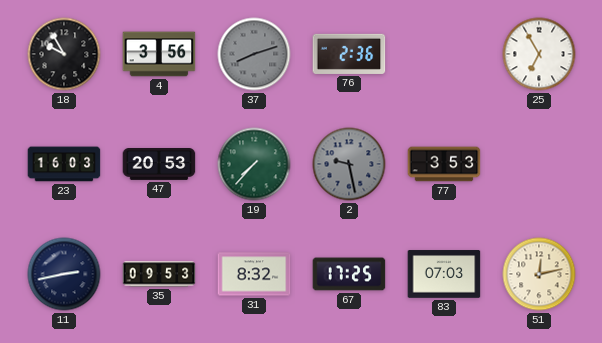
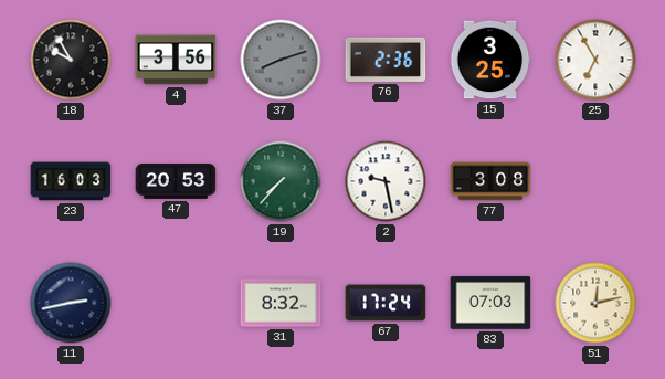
15: none -> 3:25
2 dial: grey -> white
77: 3:53 -> 3:08
35: 09:53 -> none
67: 17:25 -> 17:24
